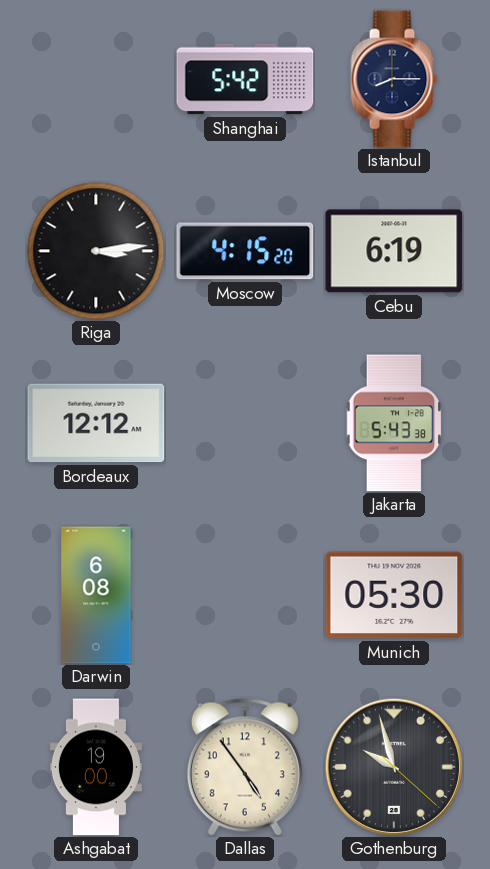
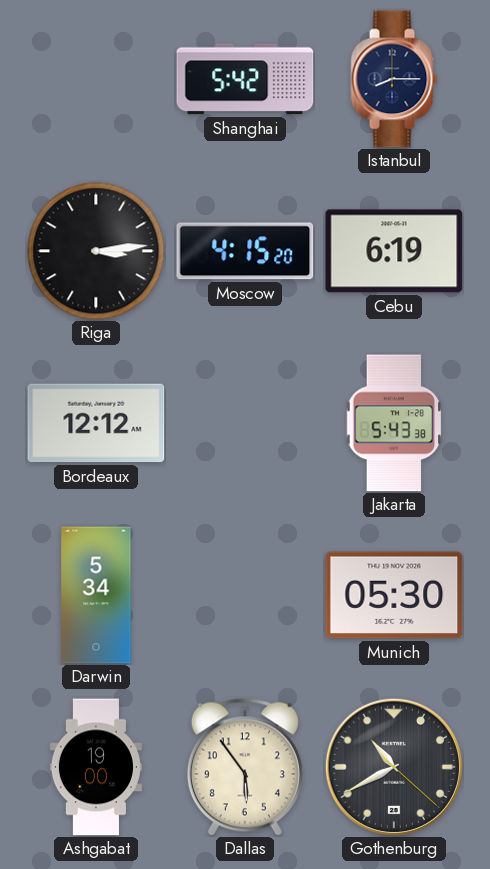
Darwin: 6:08 -> 5:34
Dallas: 4:54 -> 5:54
Gothenburg: 9:57 -> 10:40
